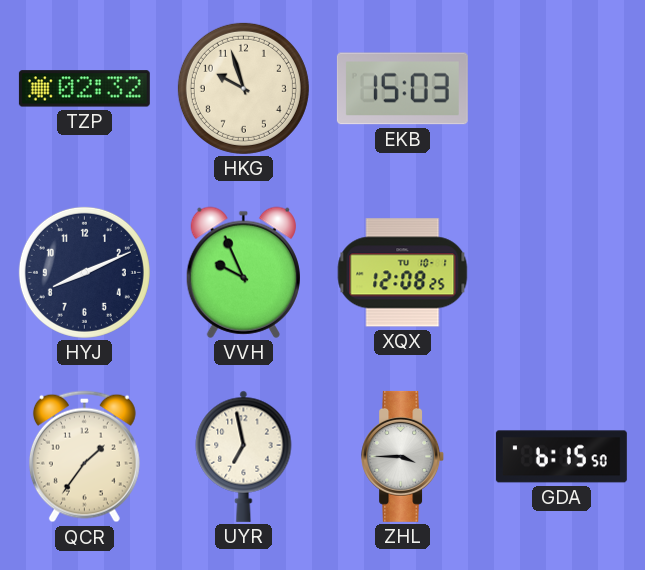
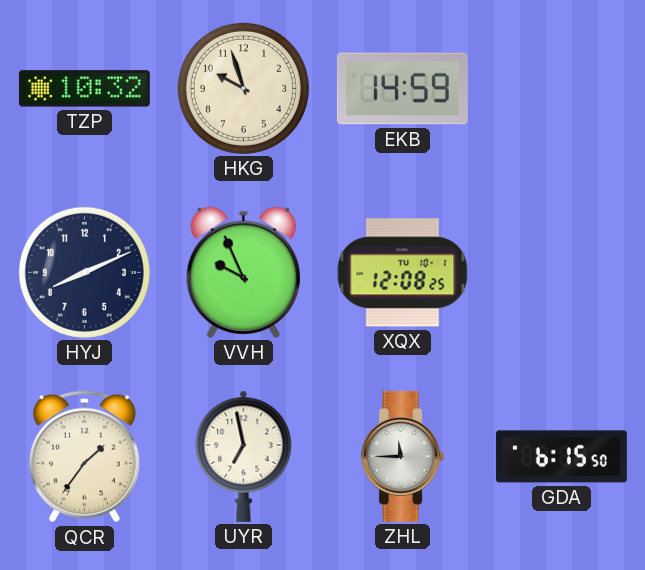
TZP: 02:32 -> 10:32
EKB: 15:03 -> 14:59
ZHL: 3:45 -> 11:45
